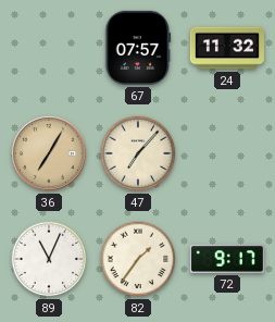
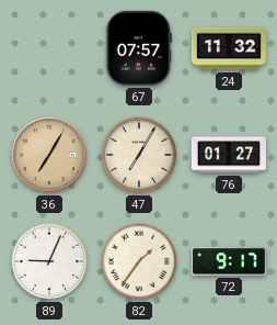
47: 7:07 -> 7:05
76: none -> 01:27
89: 11:04 -> 9:04
